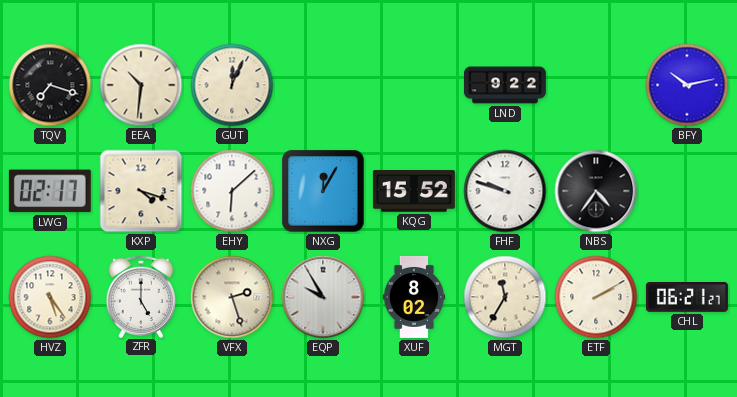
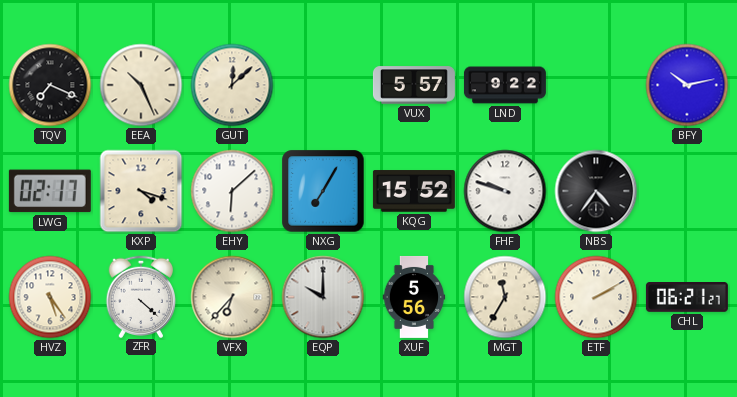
TQV: 7:18 -> 7:19
EEA: 10:31 -> 10:26
GUT: 12:04 -> 12:08
VUX: none -> 5:57
NXG: 12:05 -> 7:05
ZFR: 5:00 -> 4:22
VFX: 2:27 -> 6:37
EQP: 9:55 -> 10:00
XUF: 8:02 -> 5:56
